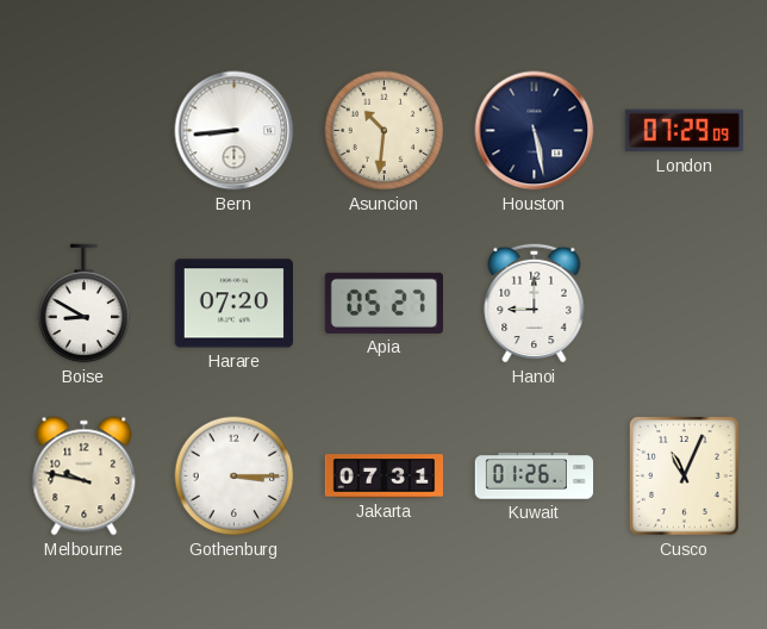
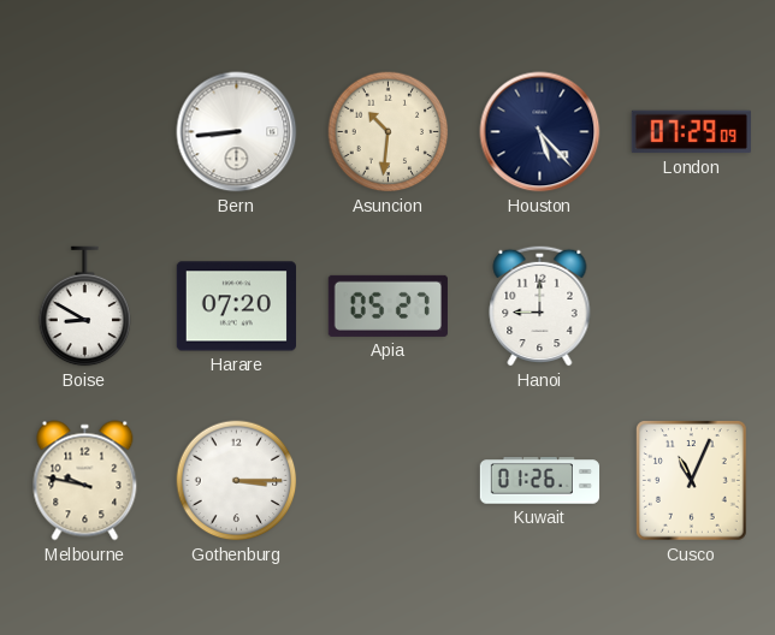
Houston: 5:28 -> 5:23
Jakarta: 07:31 -> none
